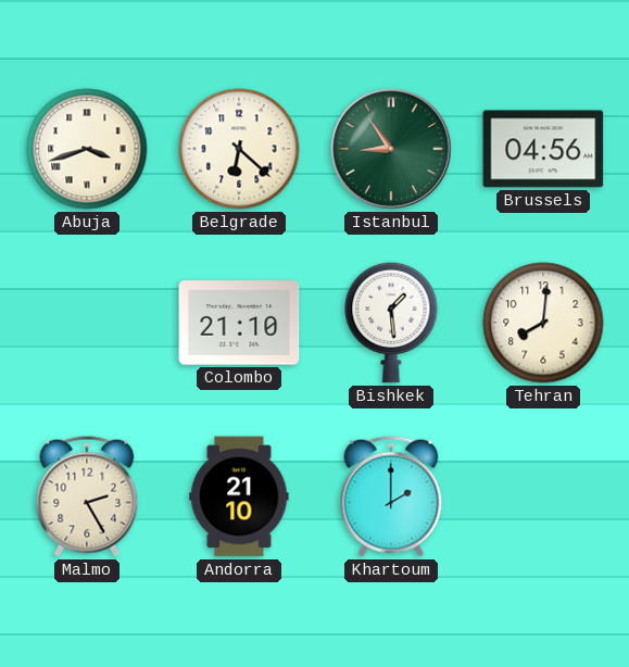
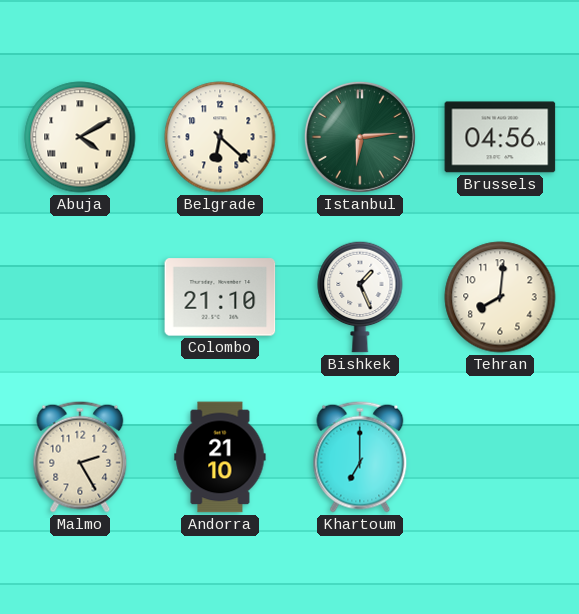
Abuja: 3:42 -> 4:10
Istanbul: 8:54 -> 6:14
Bishkek: 1:29 -> 1:26
Khartoum: 2:00 -> 7:00
